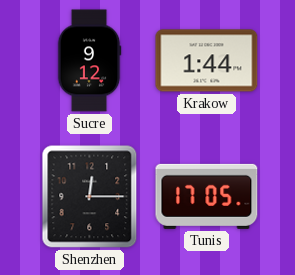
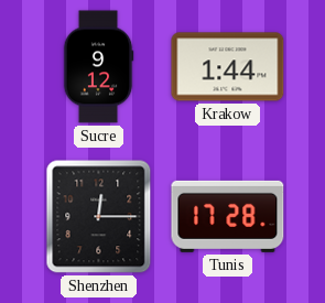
Tunis: 17:05 -> 17:28
